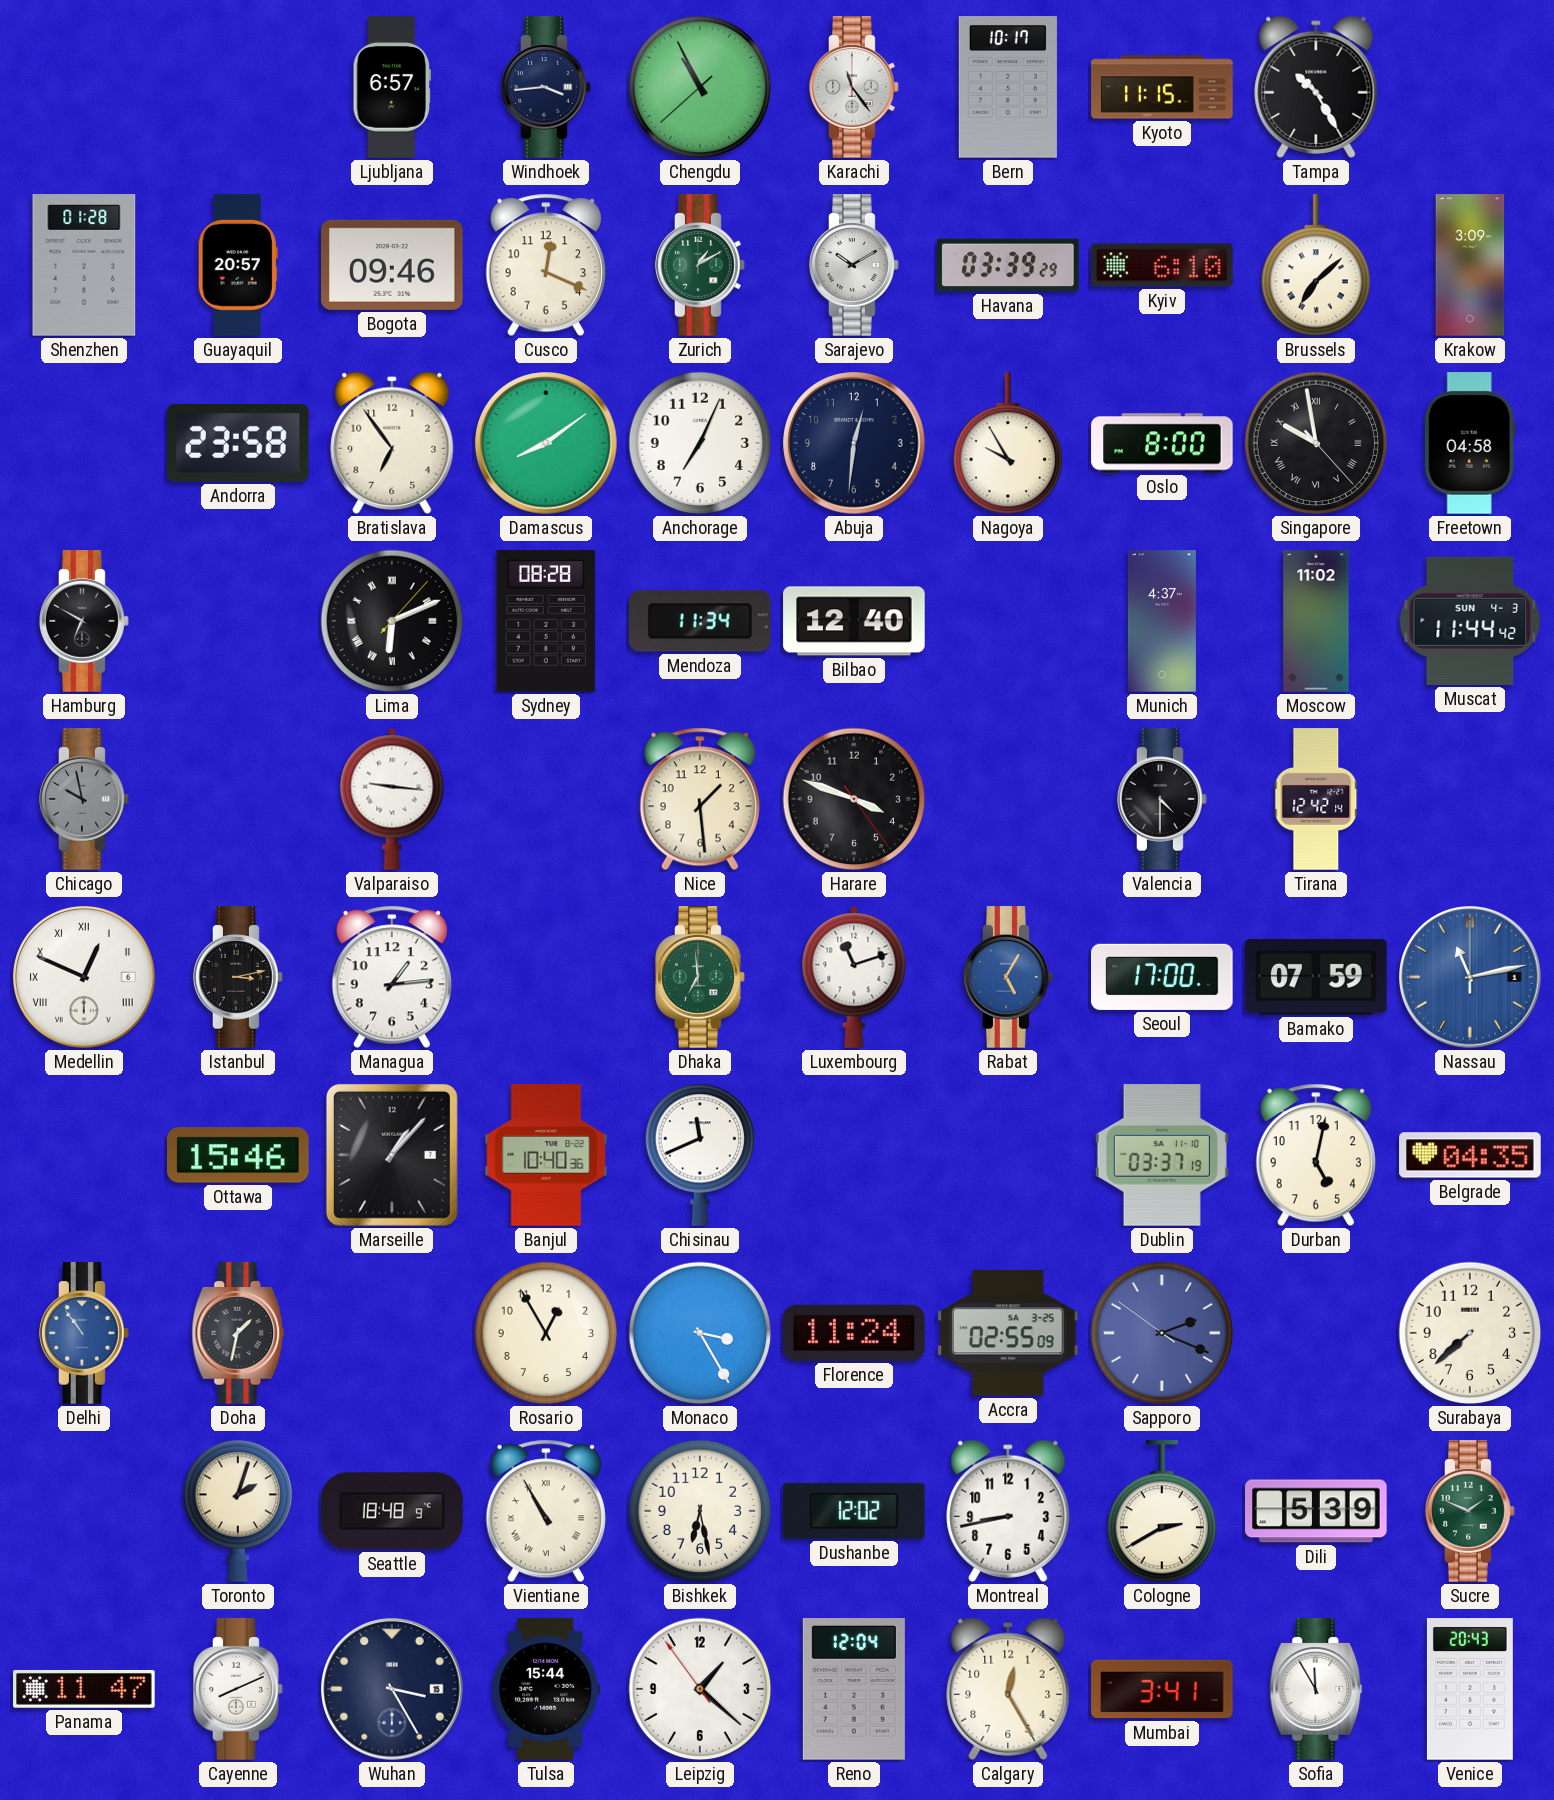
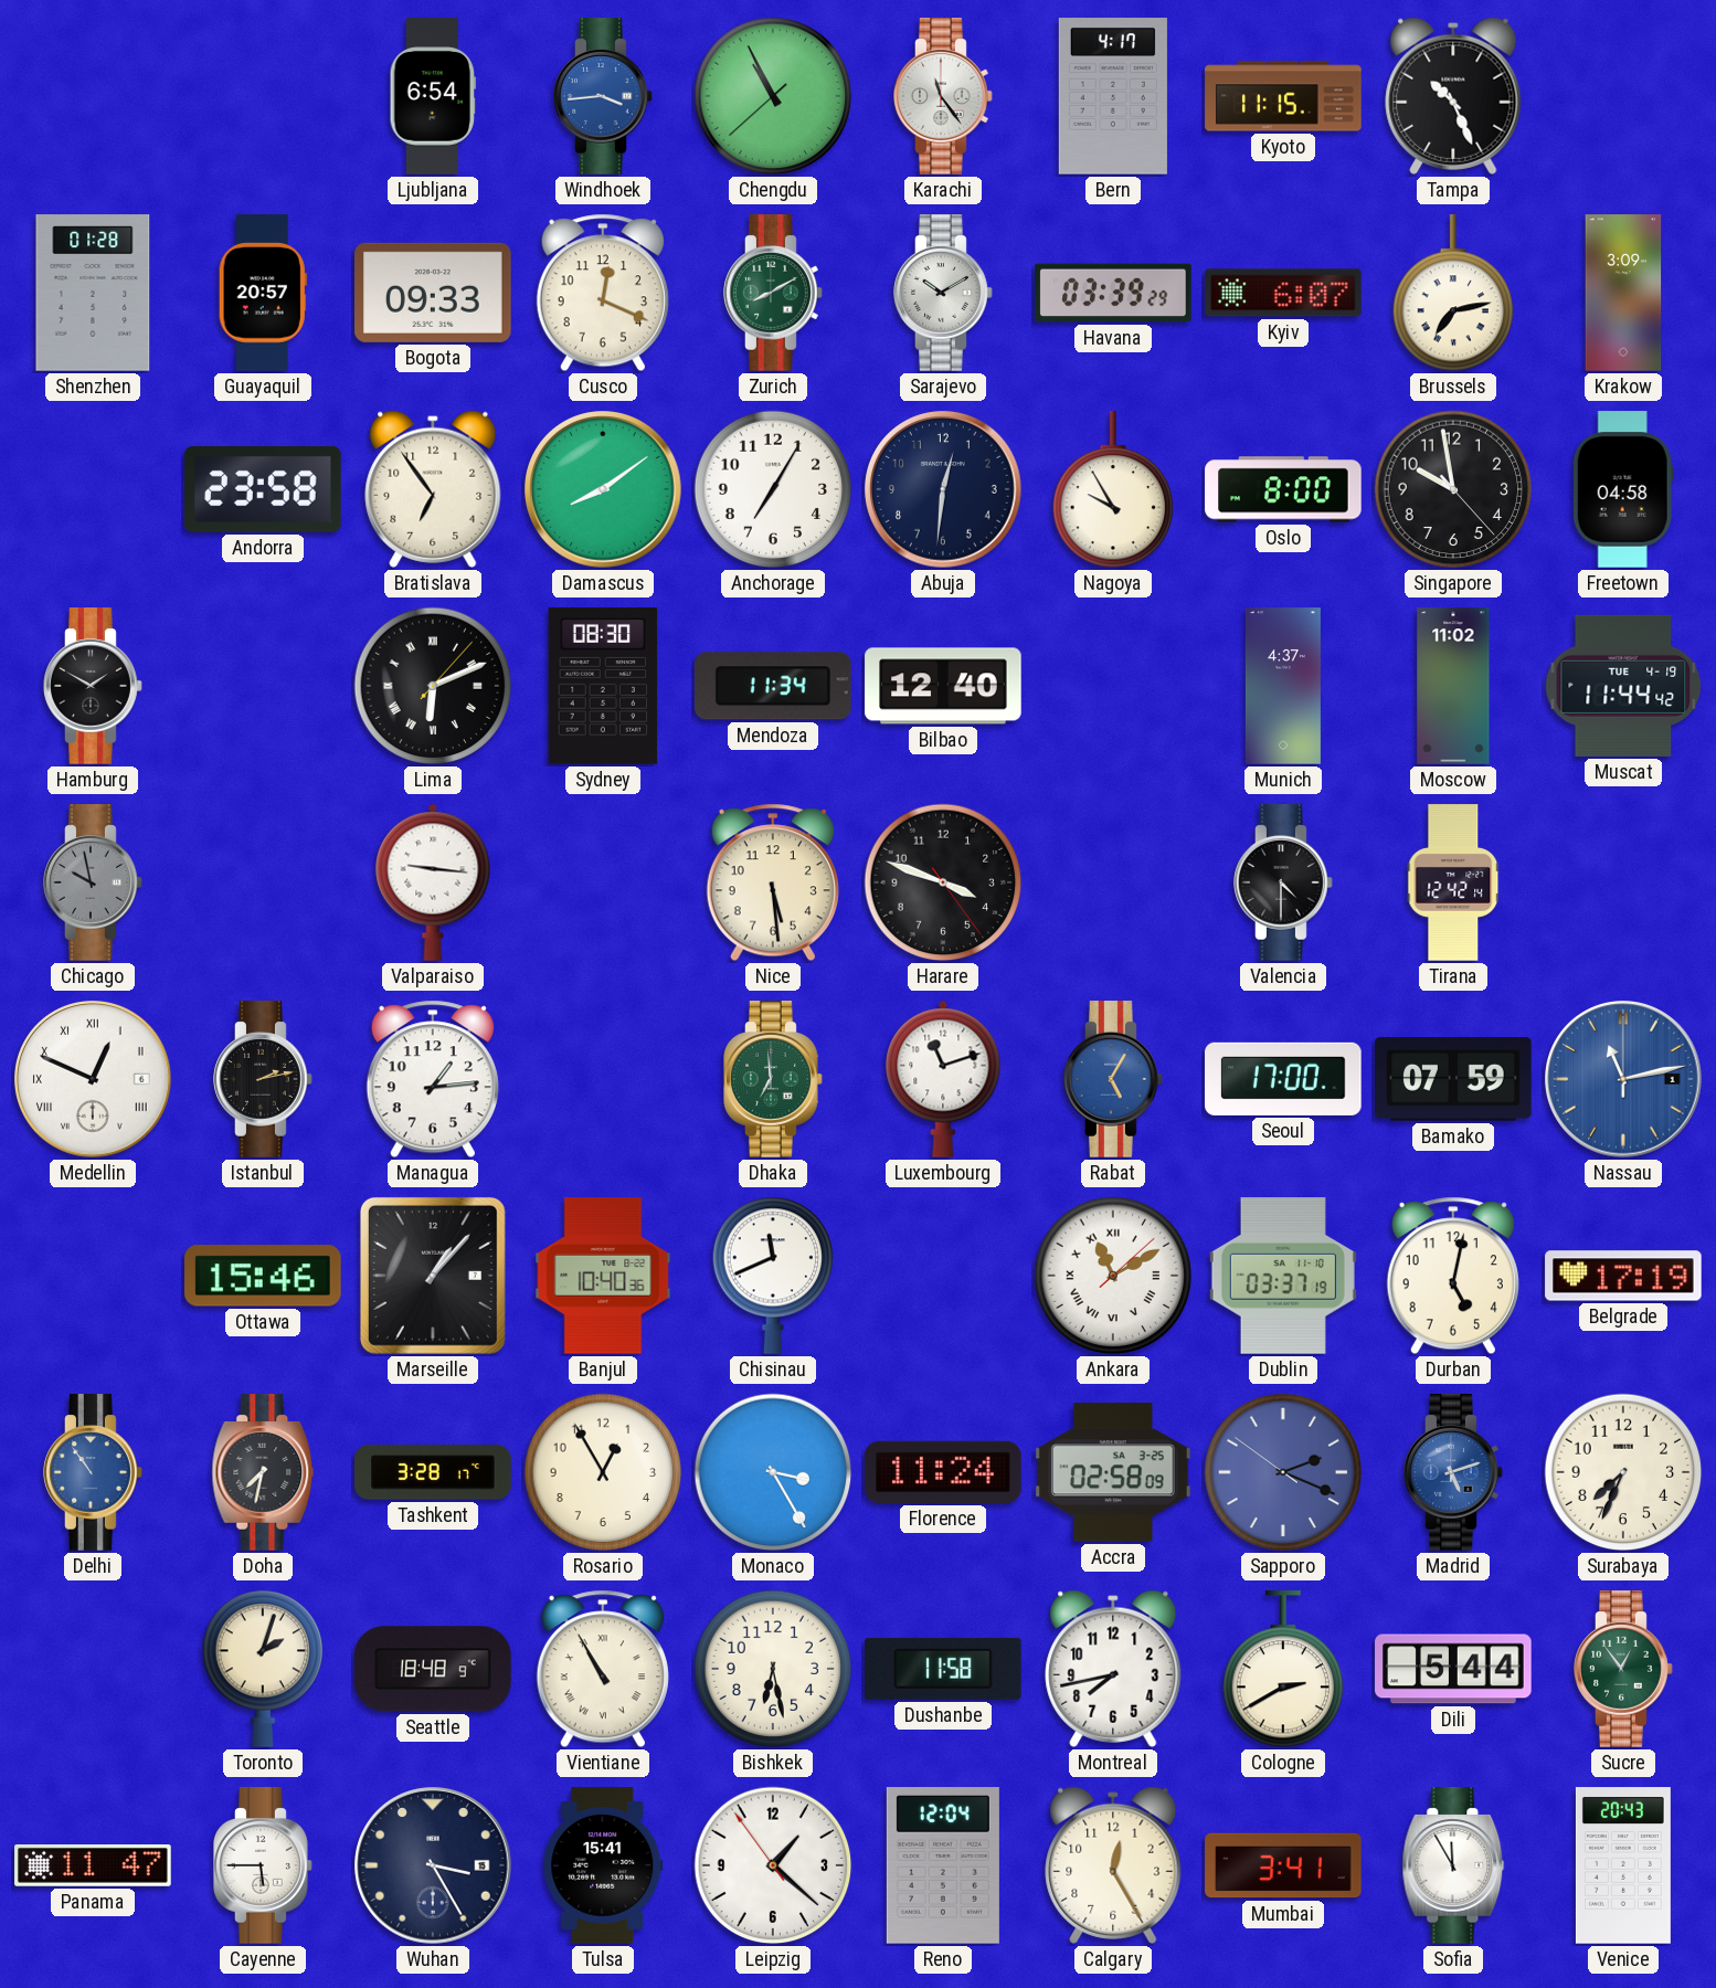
Ljubljana: 6:57 -> 6:54
Windhoek dial: navy -> blue
Bern: 10:17 -> 4:17
Tampa: 10:25 -> 10:26
Bogota: 09:46 -> 09:33
Zurich: 1:10 -> 8:10
Kyiv: 6:10 -> 6:07
Brussels: 7:08 -> 7:13
Anchorage: 7:04 -> 7:05
Singapore numerals: Roman -> Arabic
Hamburg: 6:50 -> 1:50
Sydney: 08:28 -> 08:30
Muscat date: SUN 4-3 -> TUE 4-19
Nice: 1:29 -> 5:29
Istanbul: 3:13 -> 2:13
Ankara: none -> 11:10
Belgrade: 04:35 -> 17:19
Doha: 1:32 -> 7:32
Tashkent: none -> 3:28
Accra: 02:55 -> 02:58
Madrid: none -> 5:12
Surabaya: 7:38 -> 7:34
Dushanbe: 12:02 -> 11:58
Montreal: 8:43 -> 7:43
Dili: 5:39 -> 5:44
Sucre: 1:49 -> 12:54
Cayenne: 8:11 -> 5:45
Tulsa: 15:44 -> 15:41
